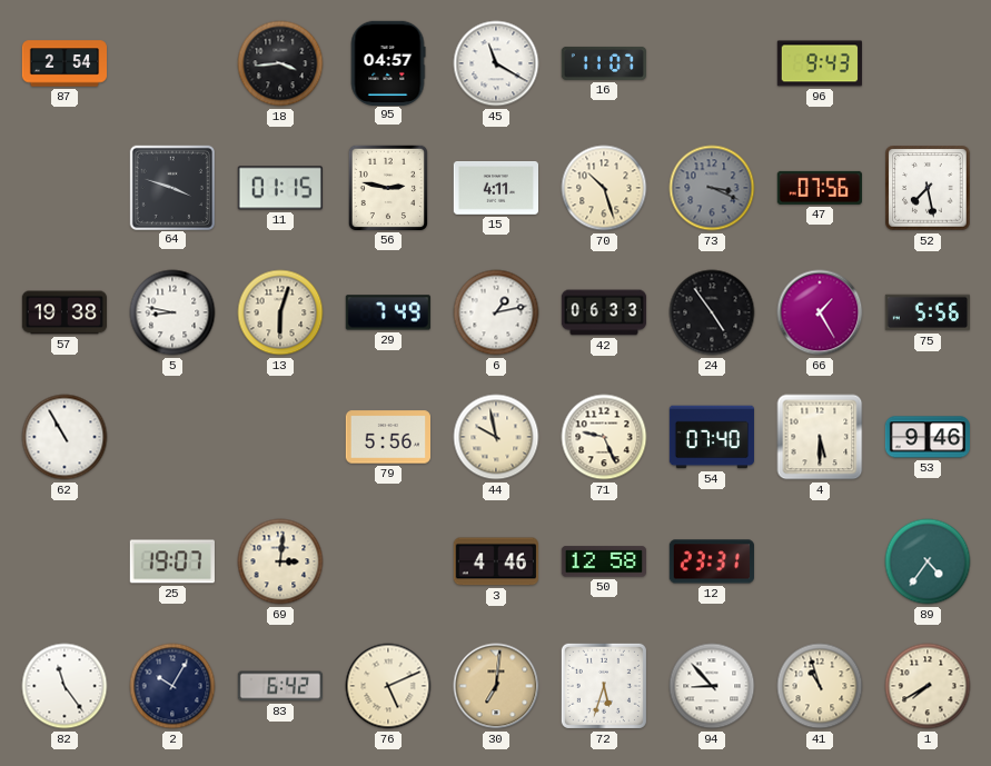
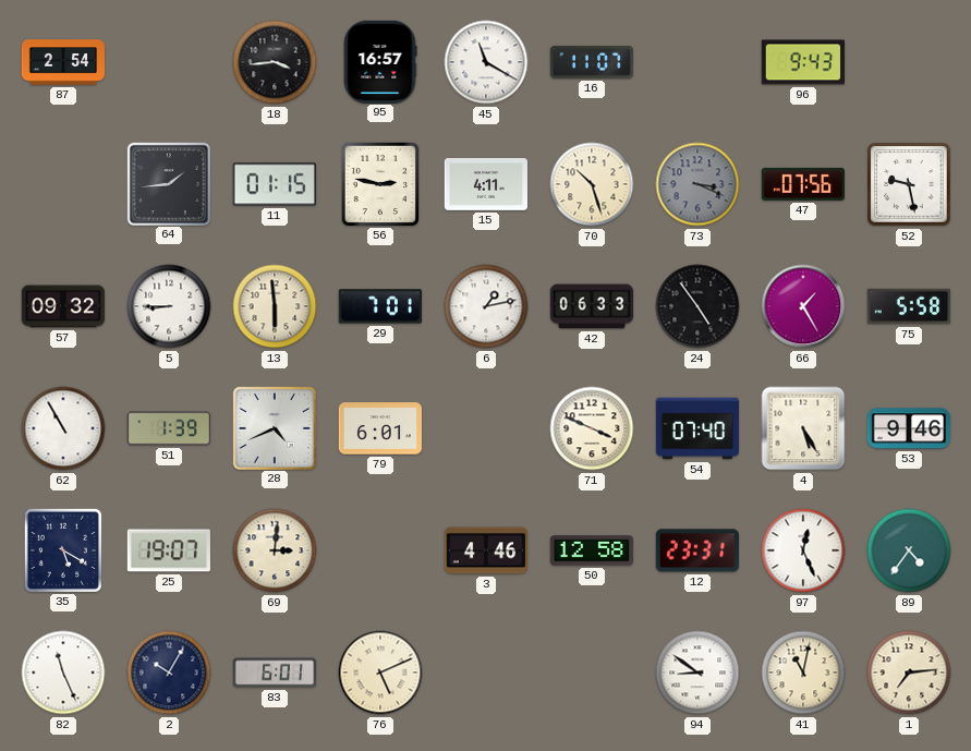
95: 04:57 -> 16:57
64: 3:48 -> 1:44
52: 7:28 -> 9:28
57: 19:38 -> 09:32
5: 8:47 -> 8:45
13: 6:03 -> 5:59
29: 7:49 -> 7:01
75: 5:56 -> 5:58
51: none -> 1:39
28: none -> 4:41
79: 5:56 -> 6:01
44: 9:58 -> none
71: 9:26 -> 3:49
4: 5:30 -> 5:25
35: none -> 5:20
97: none -> 12:26
82: 11:24 -> 11:26
83: 6:42 -> 6:01
30: 7:01 -> none
72: 5:33 -> none
94: 8:53 -> 8:51
41: 10:57 -> 11:02
1: 7:40 -> 7:14
